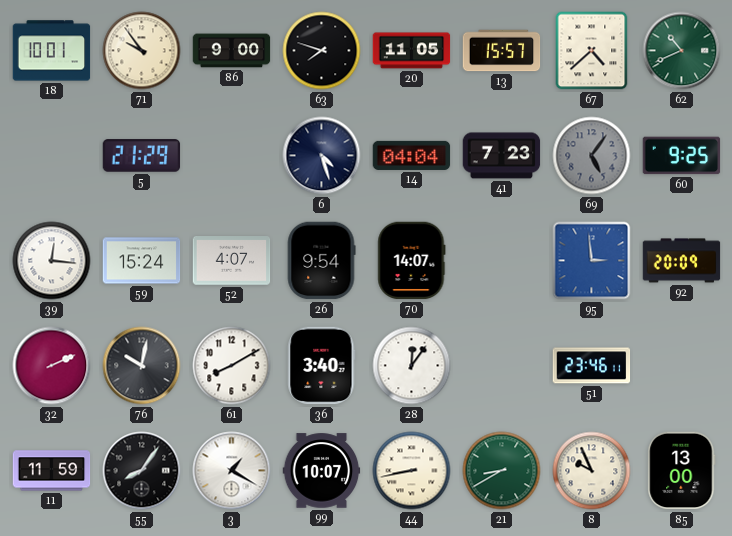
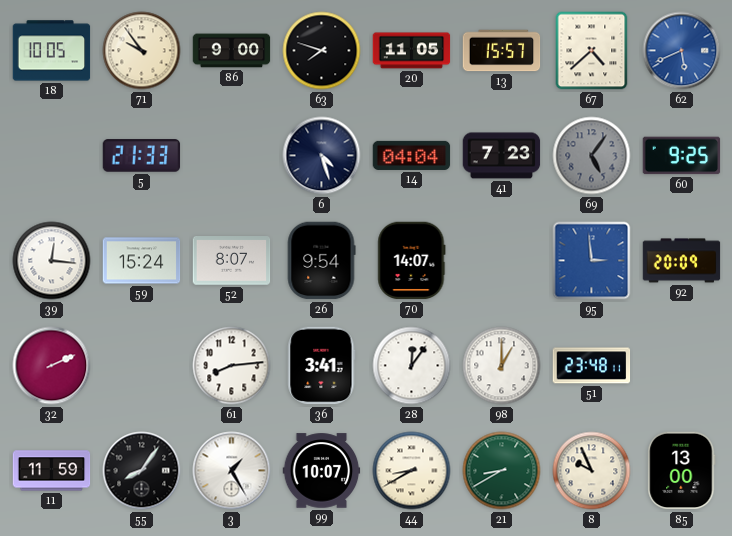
18: 10:01 -> 10:05
62: 10:41 -> 5:41
62 dial: green -> blue
5: 21:29 -> 21:33
52: 4:07 -> 8:07
76: 10:02 -> none
61: 8:10 -> 8:14
36: 3:40 -> 3:41
98: none -> 1:00
51: 23:46 -> 23:48
3: 1:20 -> 1:25
44: 8:43 -> 8:40
